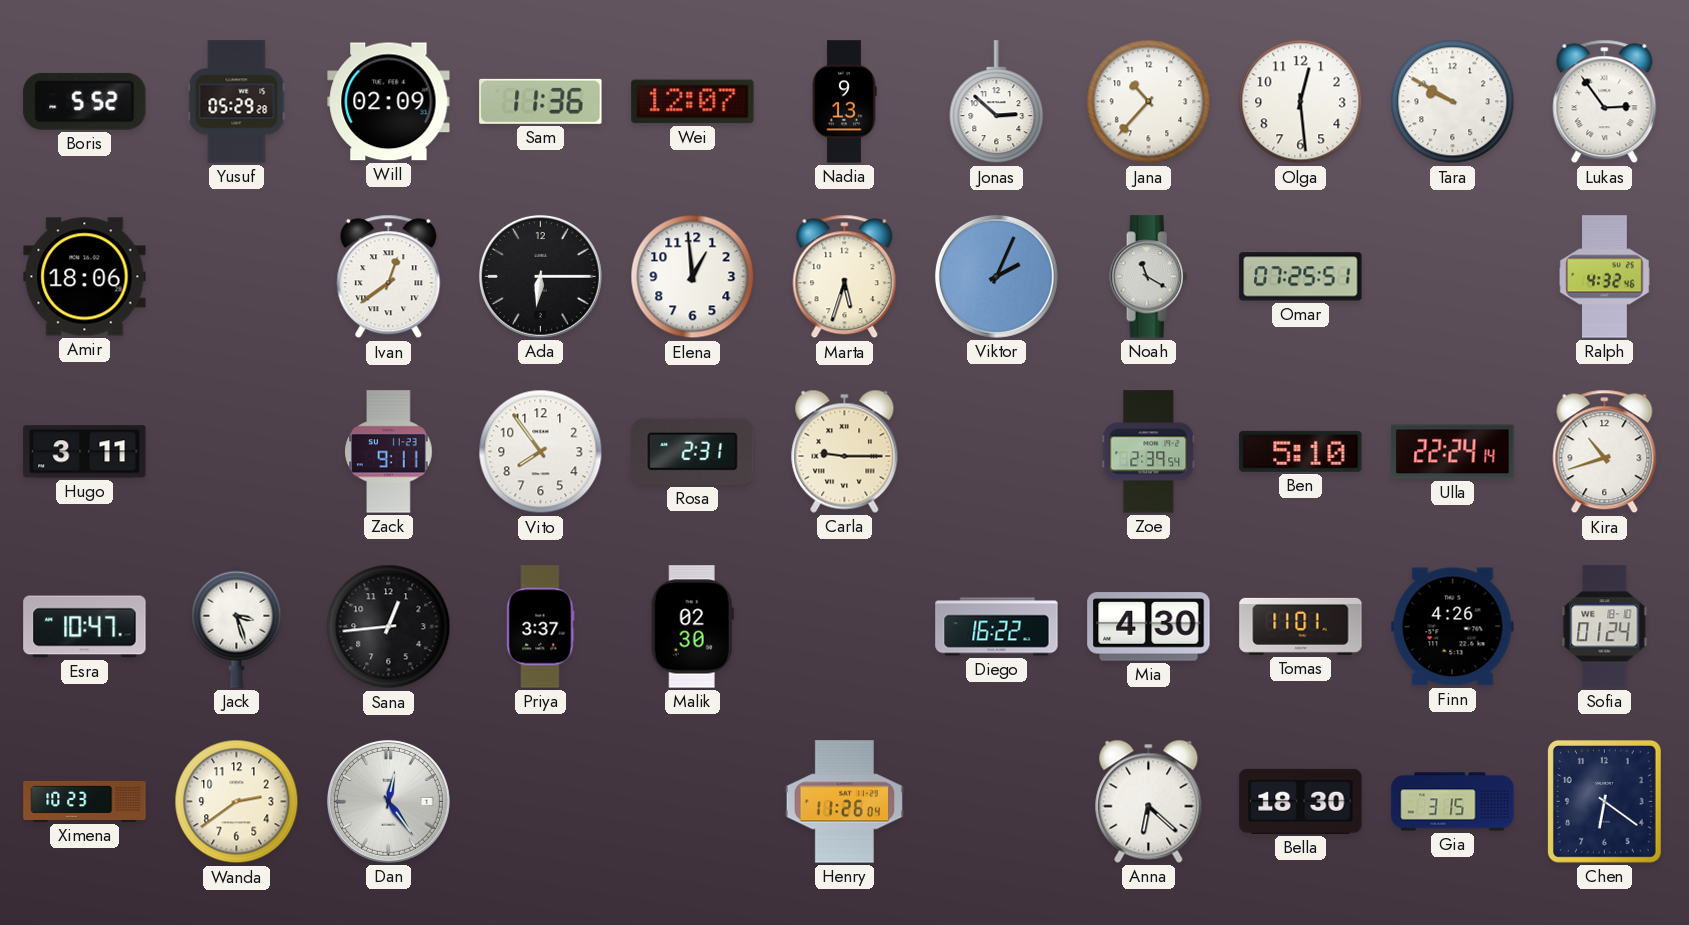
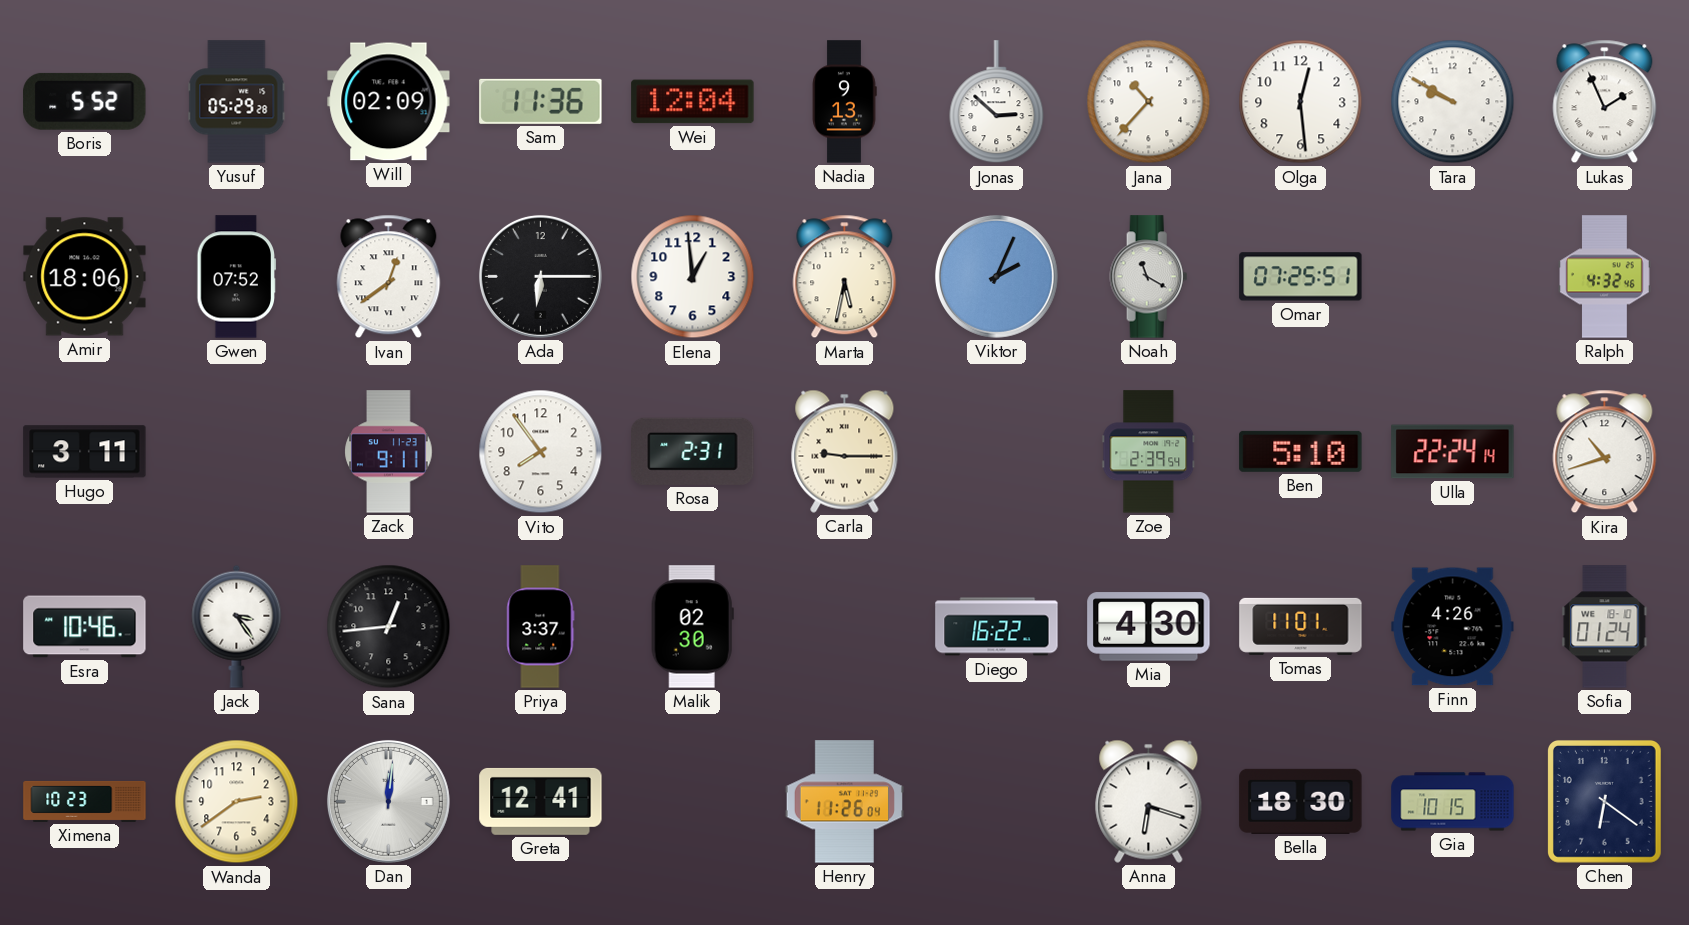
Wei: 12:07 -> 12:04
Lukas: 2:54 -> 1:56
Gwen: none -> 07:52
Marta: 5:33 -> 5:32
Esra: 10:47 -> 10:46
Jack: 3:27 -> 3:24
Dan: 12:24 -> 12:01
Greta: none -> 12:41
Anna: 6:22 -> 6:18
Gia: 3:15 -> 10:15
